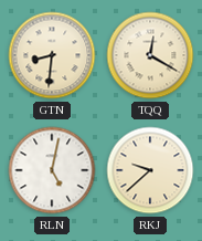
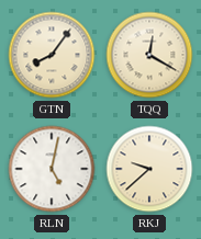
GTN: 8:31 -> 8:06
